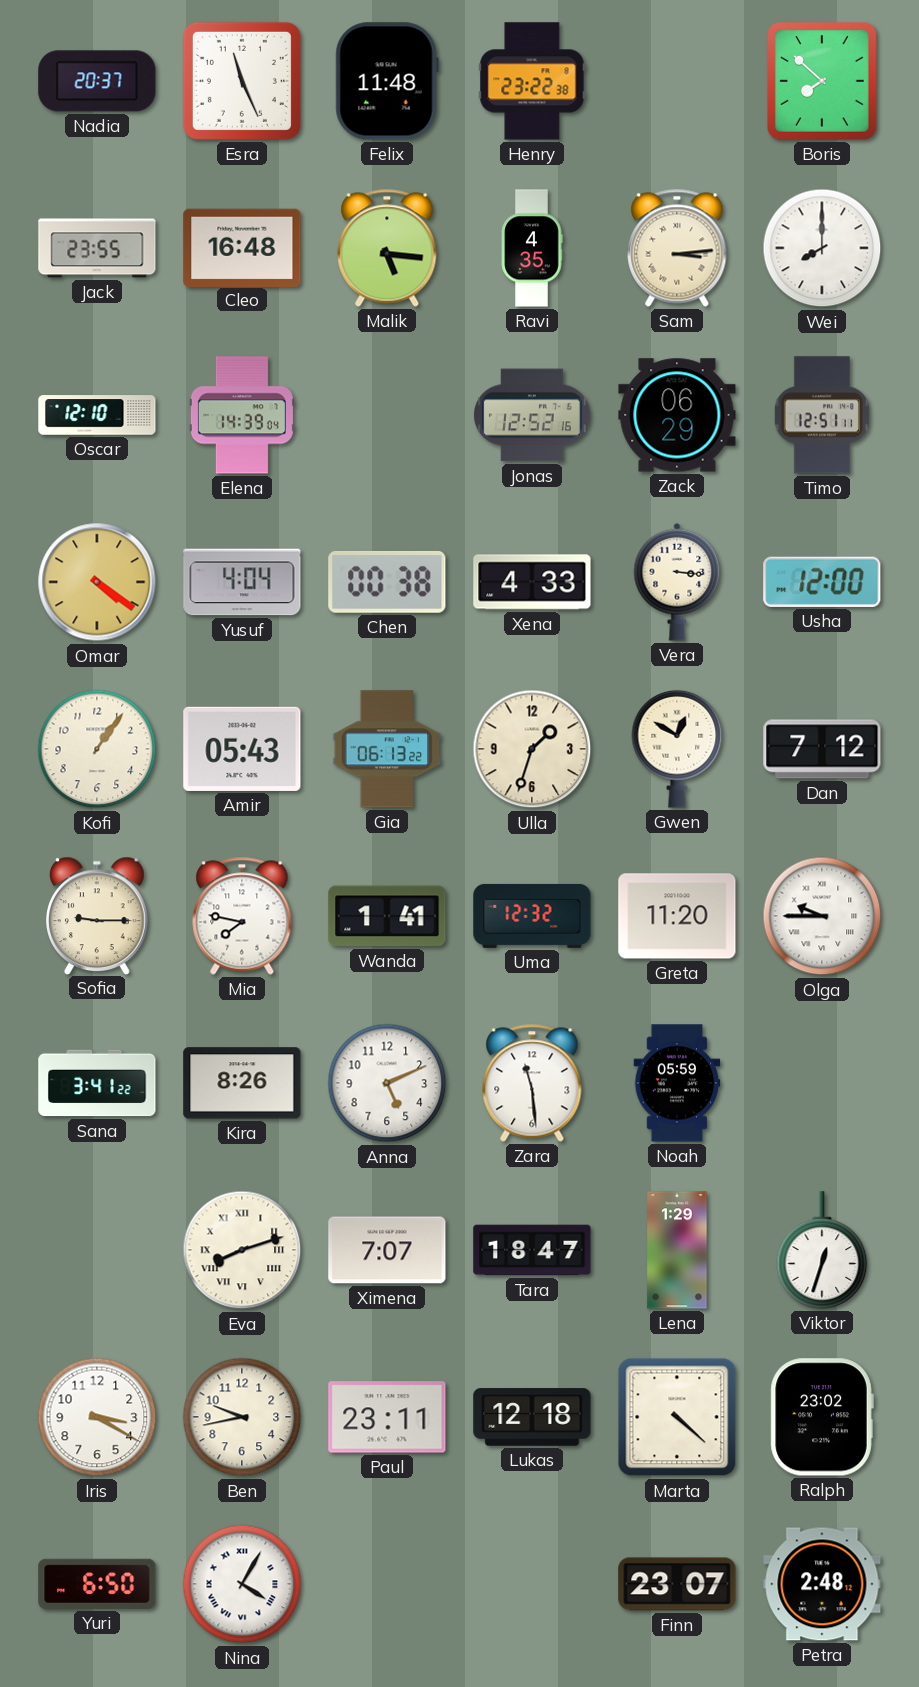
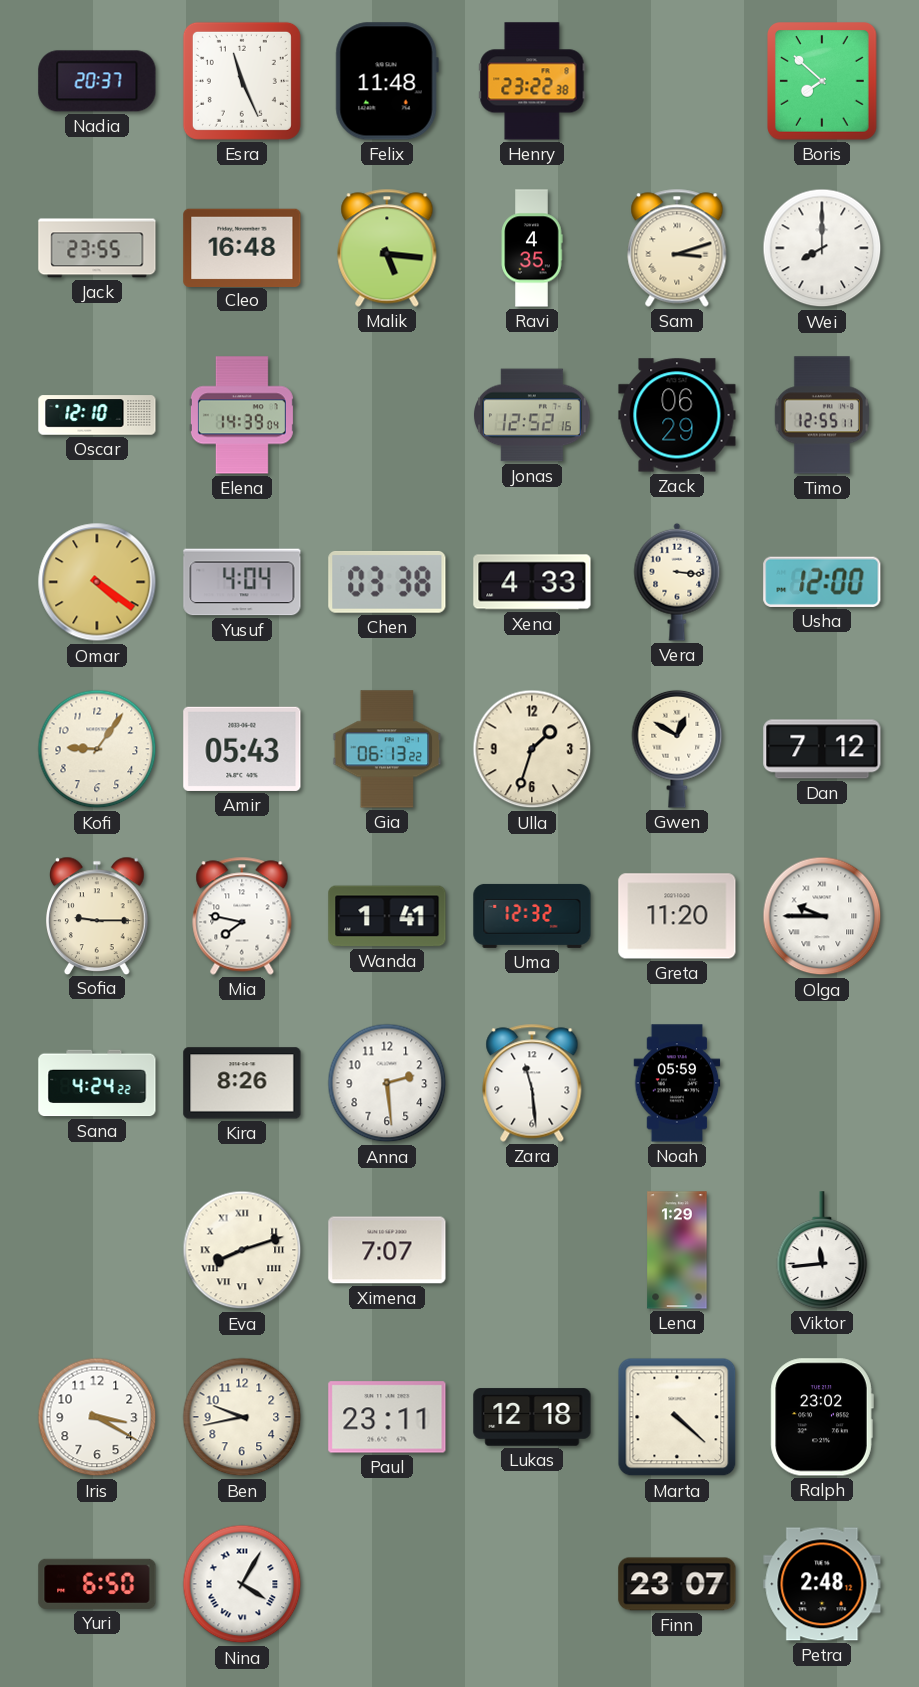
Sam: 3:14 -> 3:12
Timo: 12:51 -> 12:55
Chen: 00:38 -> 03:38
Kofi: 1:06 -> 9:06
Sana: 3:41 -> 4:24
Anna: 5:11 -> 2:29
Tara: 18:47 -> none
Viktor: 12:33 -> 11:44
